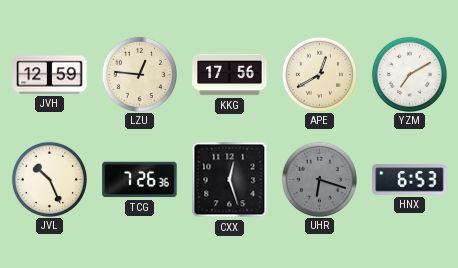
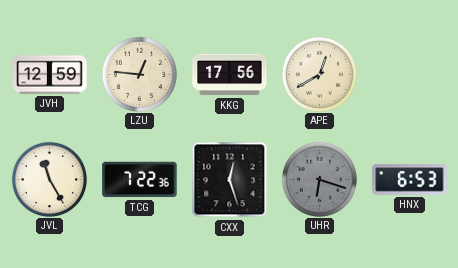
YZM: 7:10 -> none
JVL: 10:26 -> 11:25
TCG: 7:26 -> 7:22
